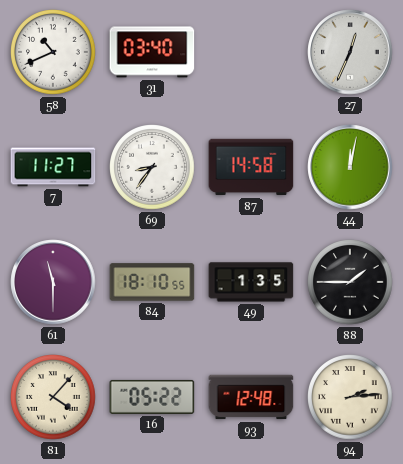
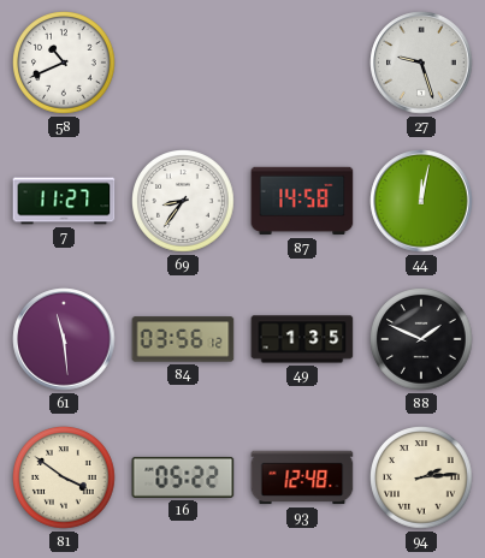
31: 03:40 -> none
27: 12:34 -> 9:27
61: 11:30 -> 11:29
84: 18:10 -> 03:56
88: 1:45 -> 1:49
81: 4:07 -> 3:51
